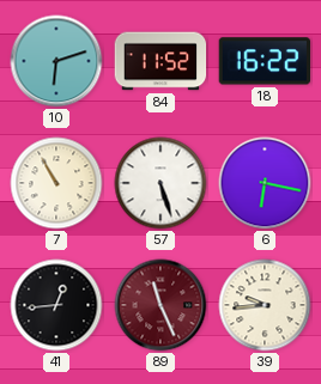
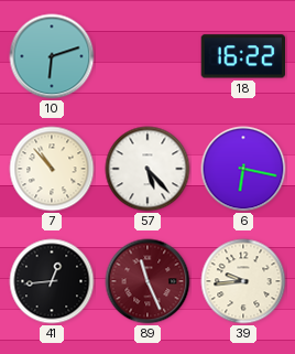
84: 11:52 -> none
7: 10:55 -> 10:53
57: 5:27 -> 5:23
